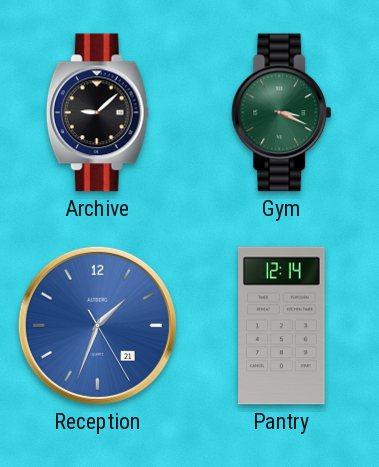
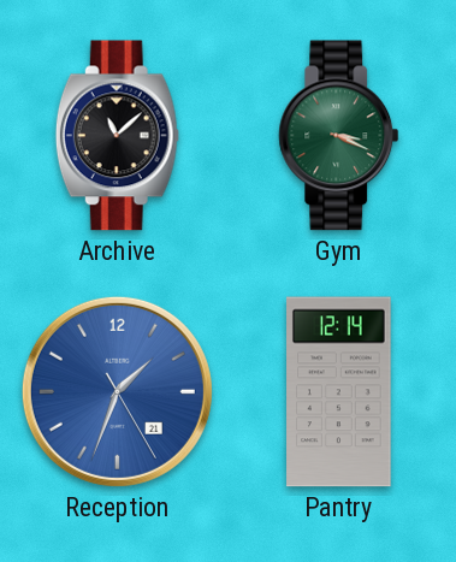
Archive: 9:08 -> 11:08
